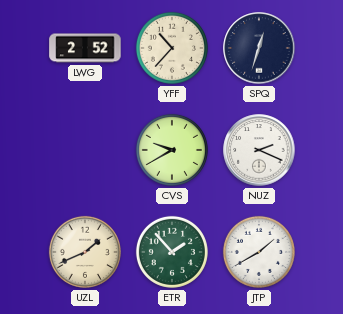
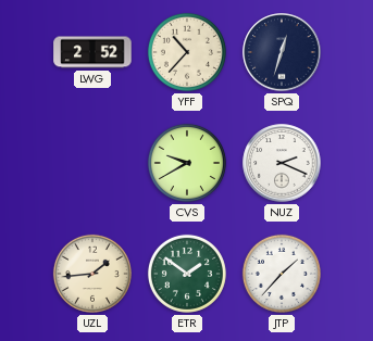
UZL: 1:41 -> 1:44
ETR: 1:53 -> 1:51
JTP: 1:40 -> 1:37
